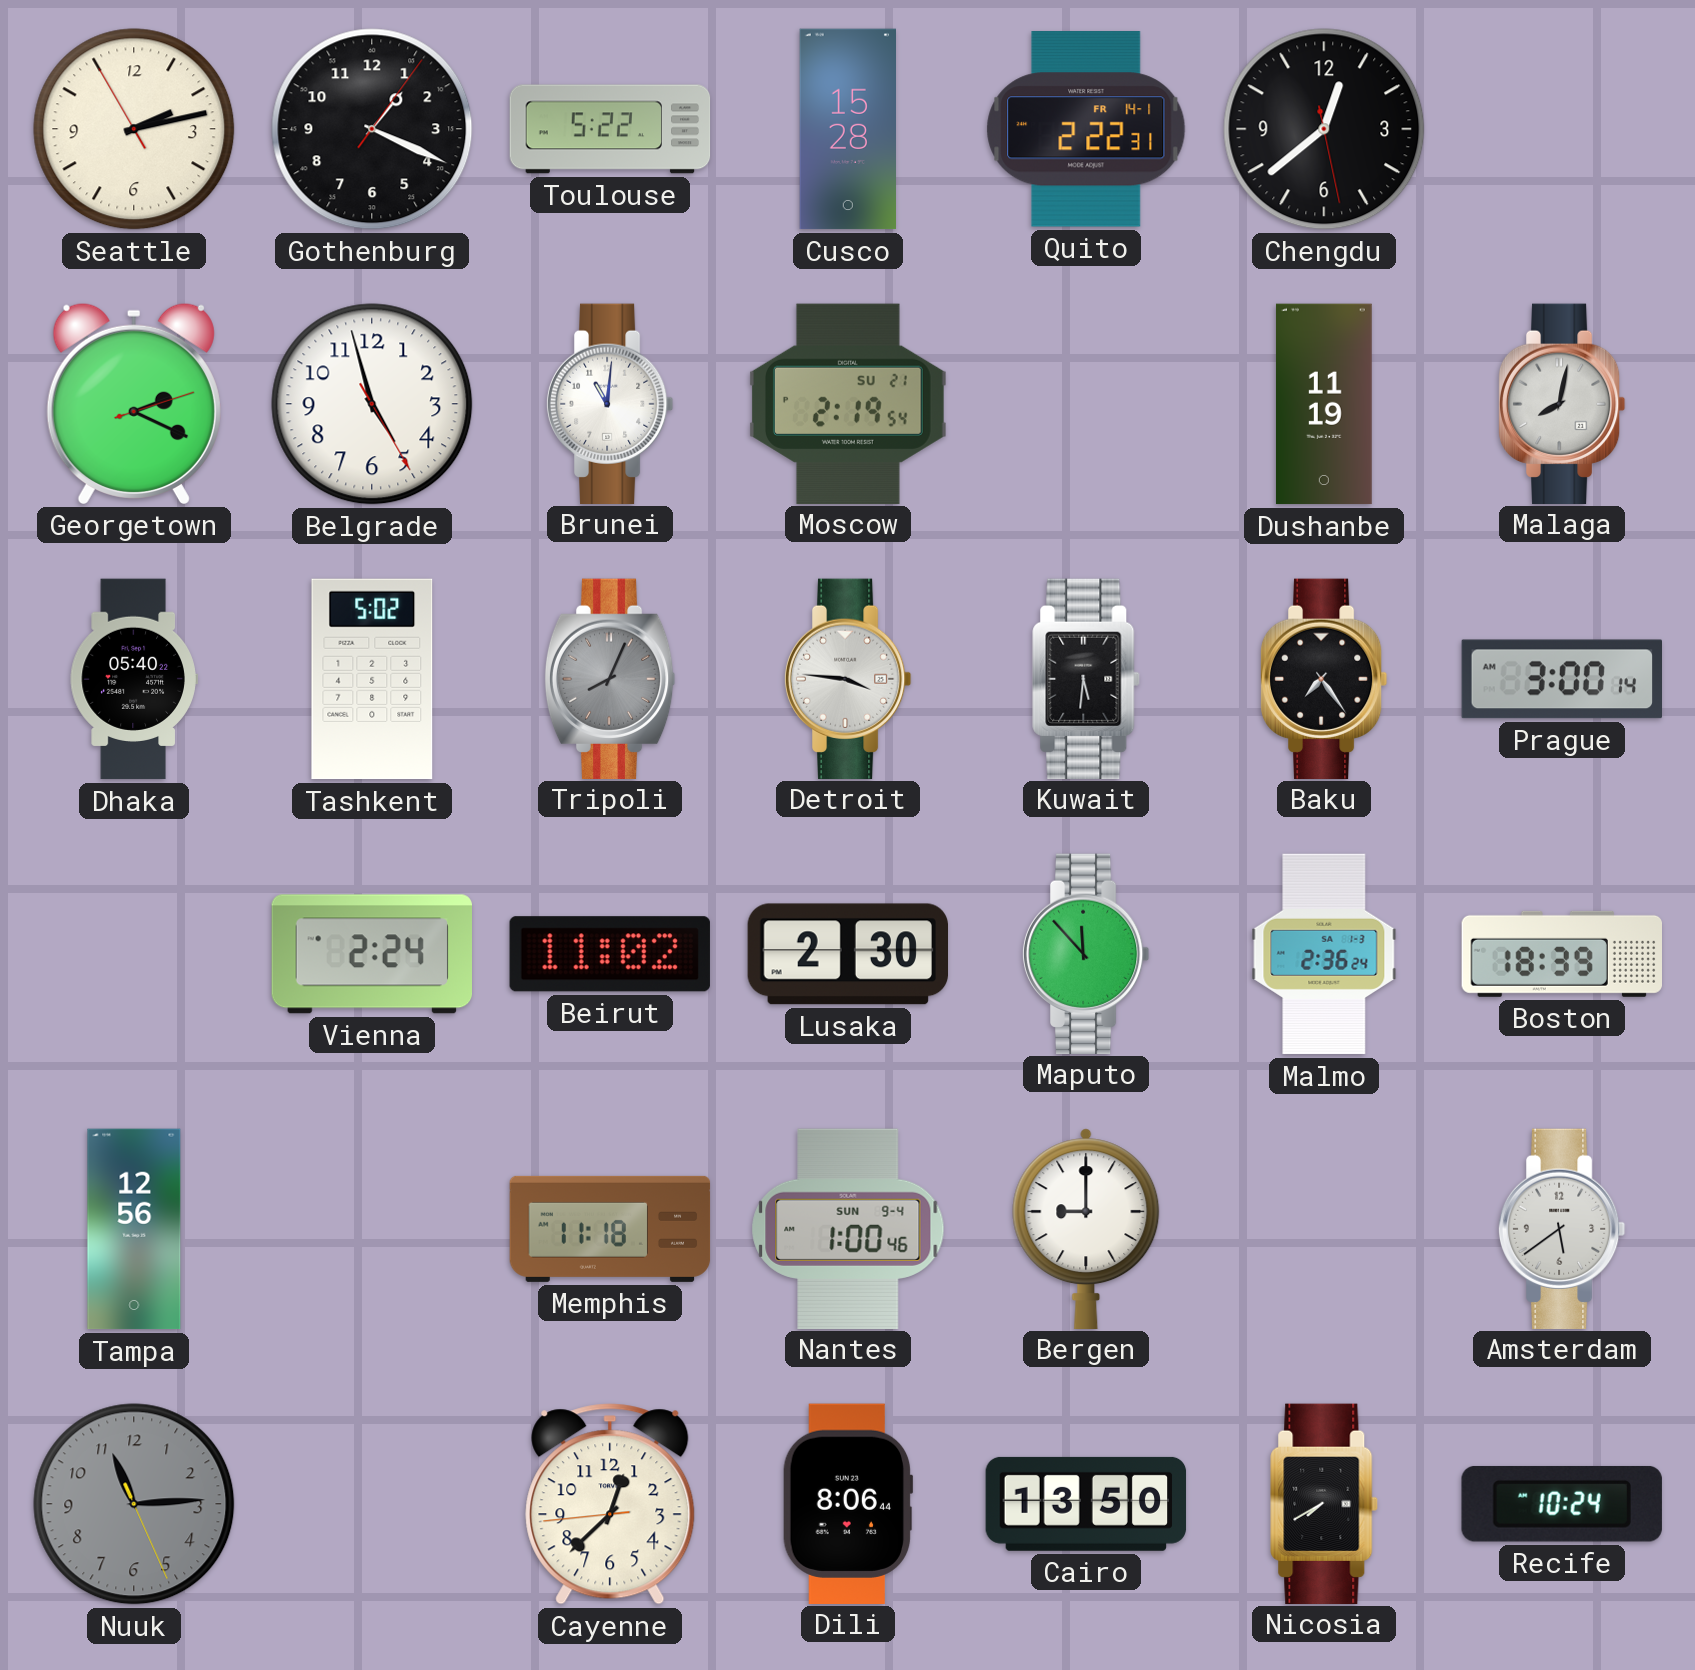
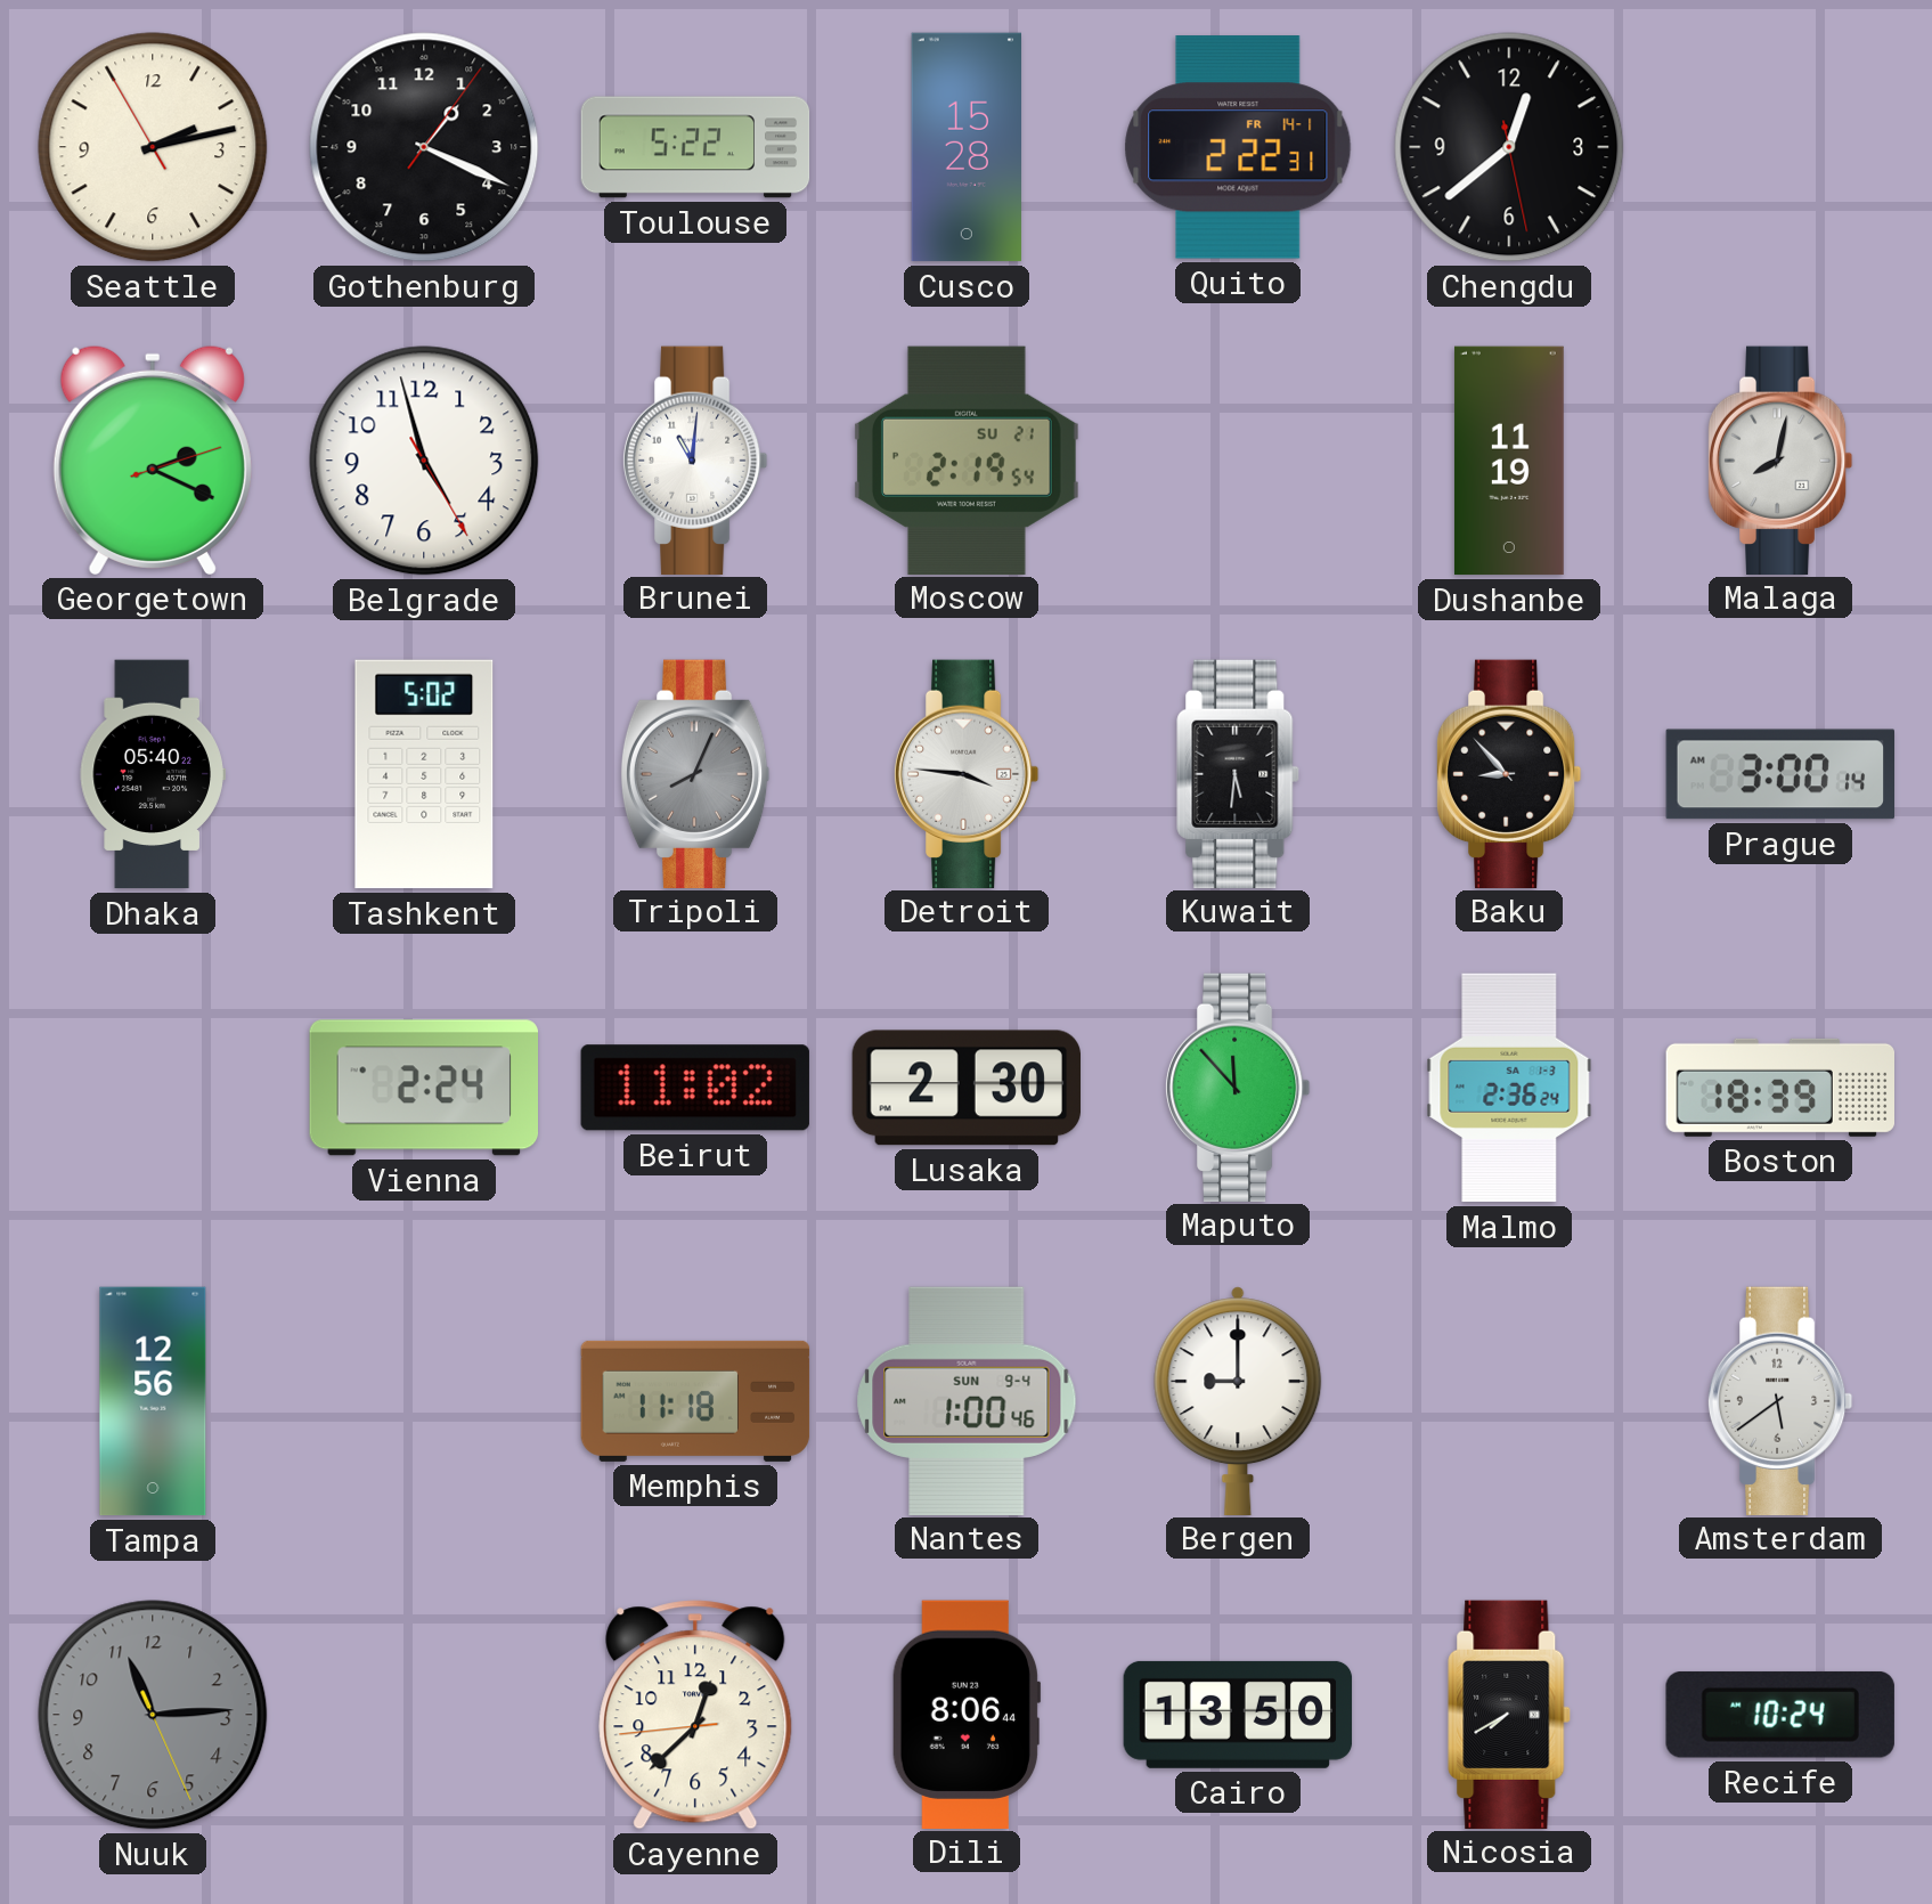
Baku: 7:24 -> 8:53
